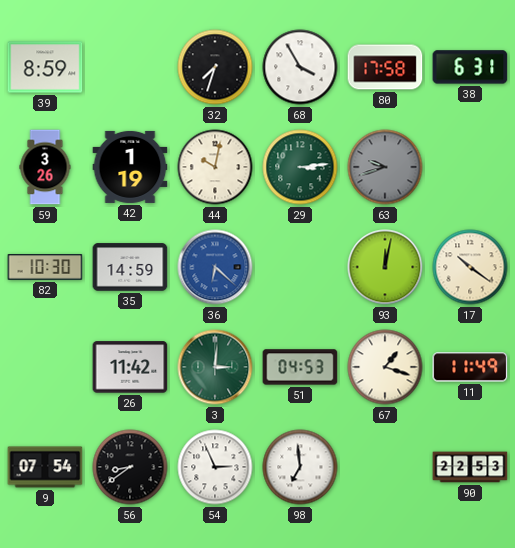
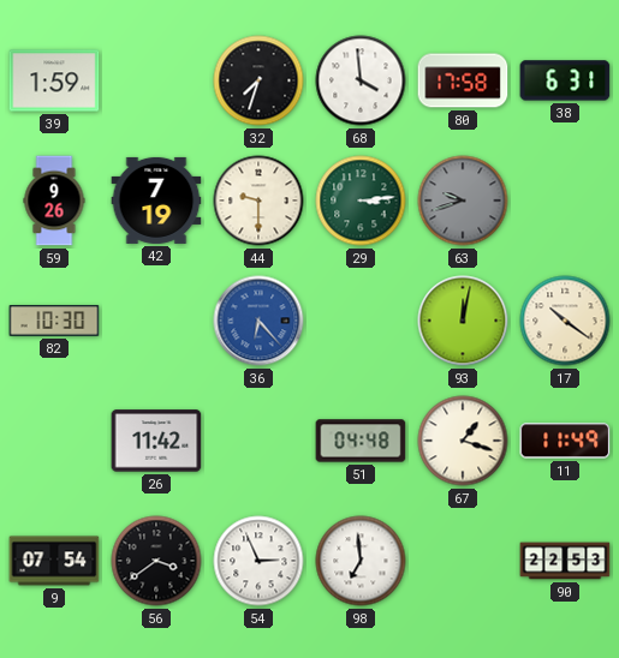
39: 8:59 -> 1:59
68: 3:55 -> 3:59
59: 3:26 -> 9:26
42: 1:19 -> 7:19
44: 10:02 -> 9:30
35: 14:59 -> none
36: 6:22 -> 6:23
3: 3:01 -> none
51: 04:53 -> 04:48
56: 8:39 -> 3:39
